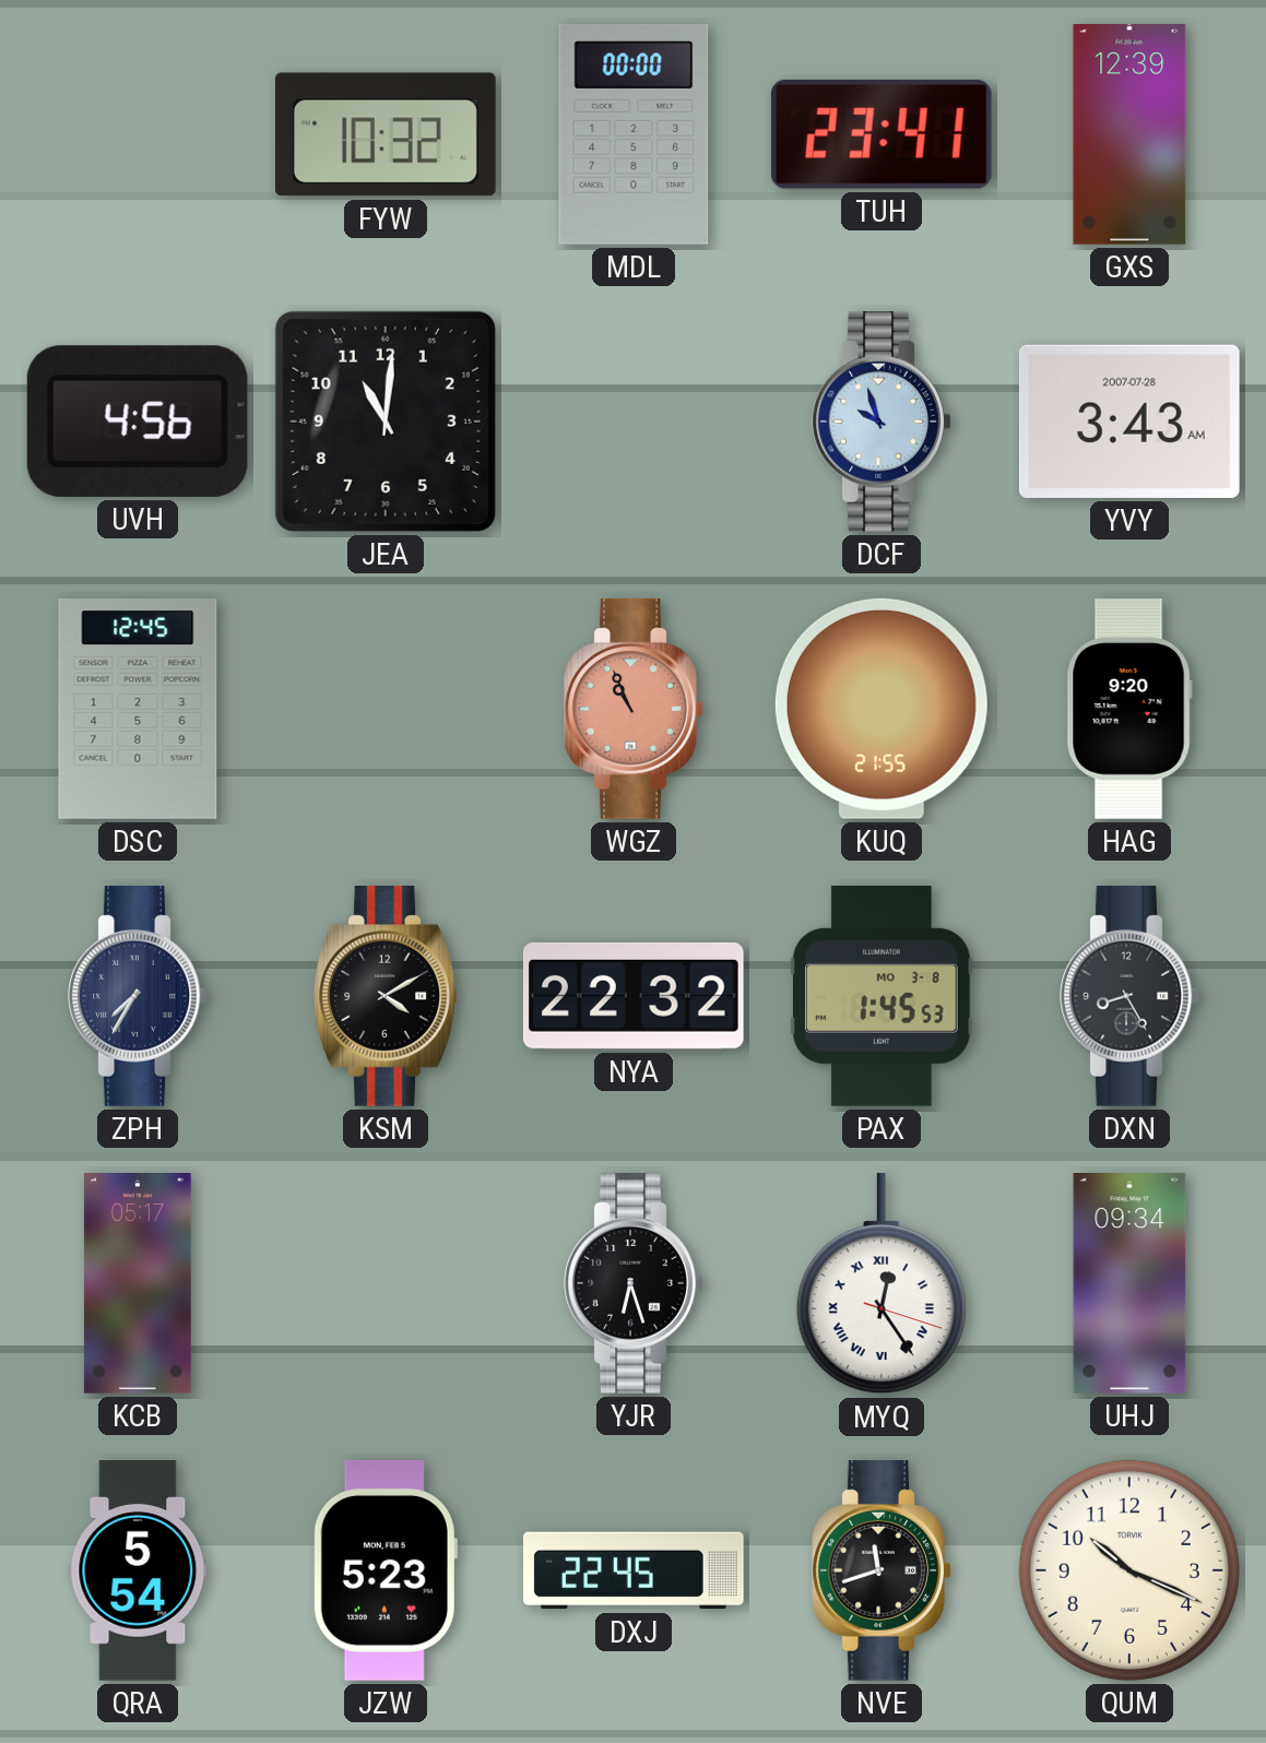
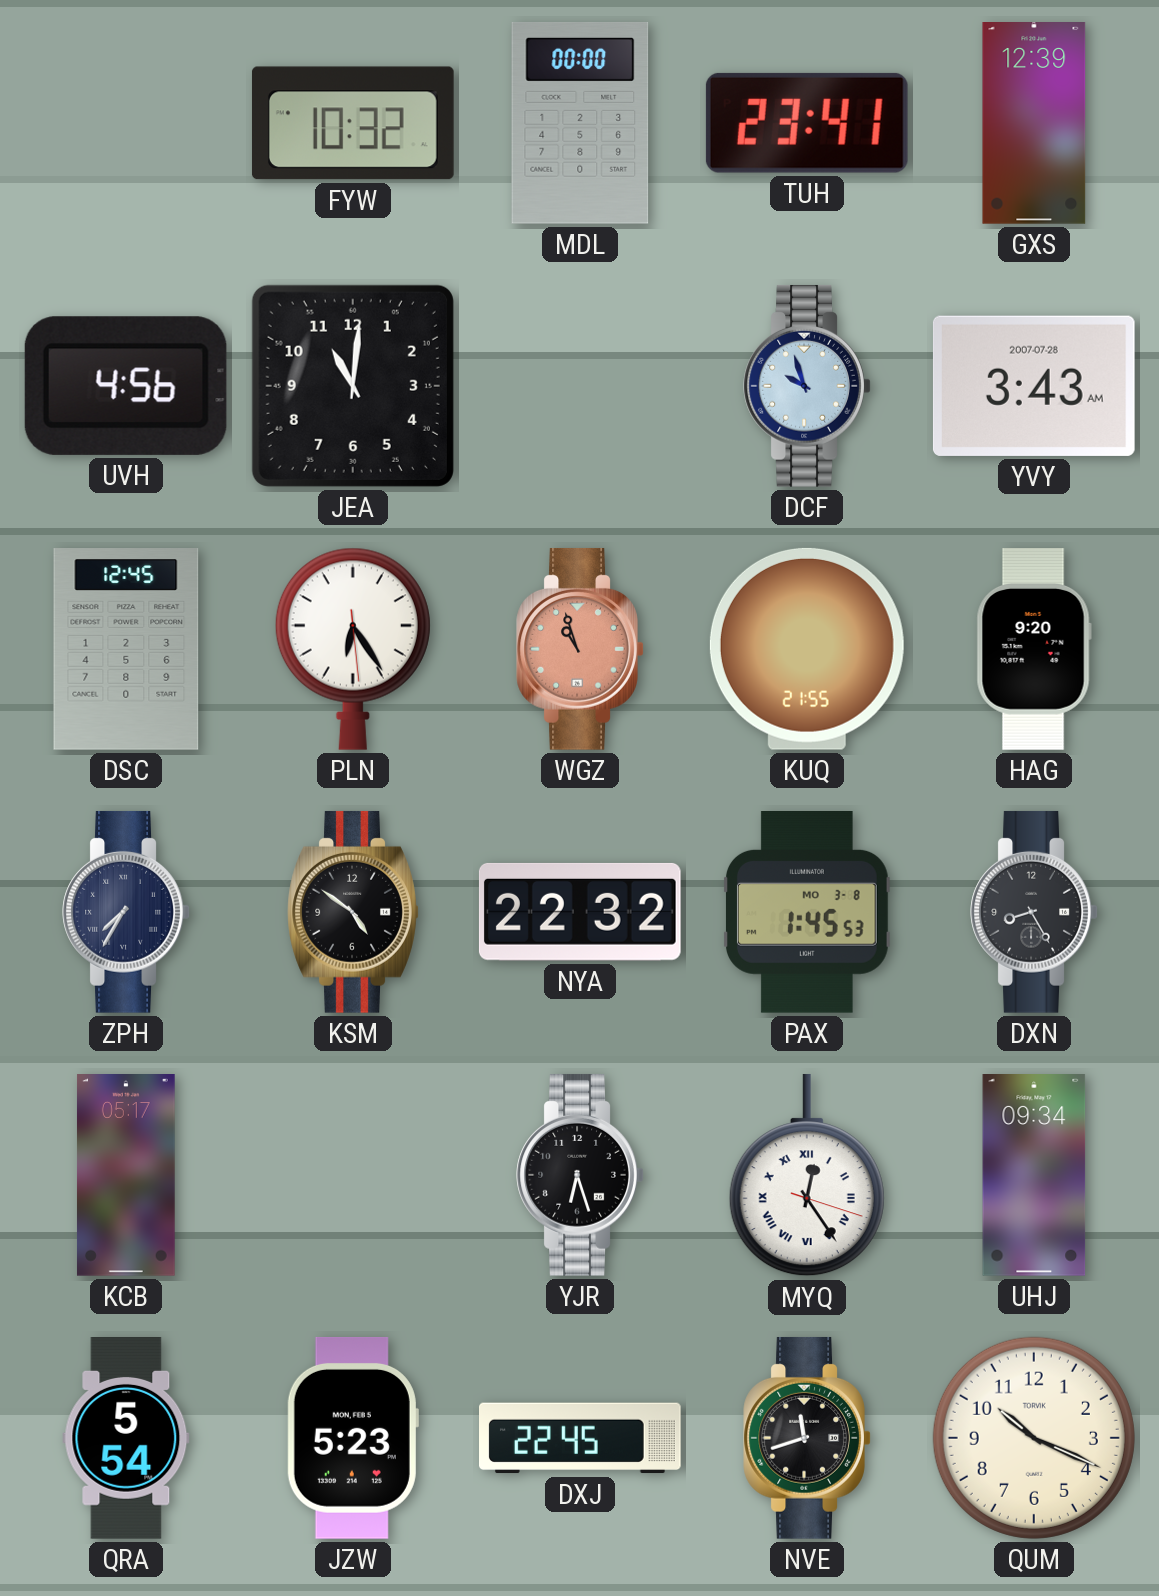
PLN: none -> 6:24
WGZ: 10:56 -> 10:57
KSM: 4:10 -> 4:51
